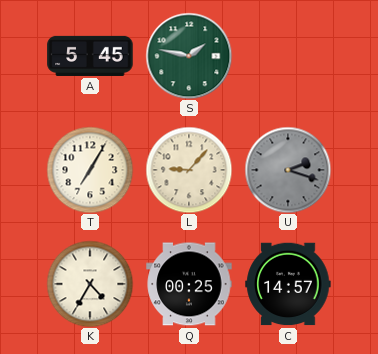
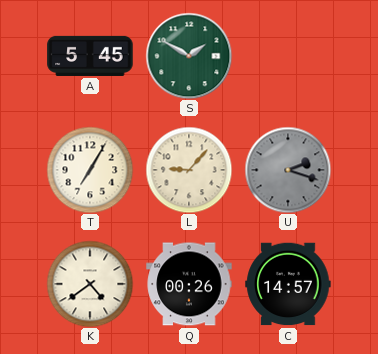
S: 1:47 -> 1:50
K: 4:35 -> 4:39
Q: 00:25 -> 00:26
